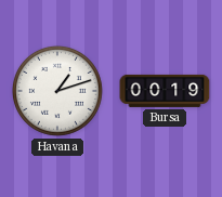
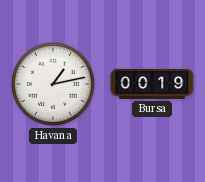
Havana: 1:12 -> 1:13
